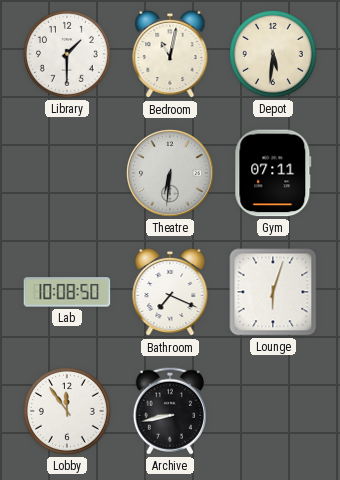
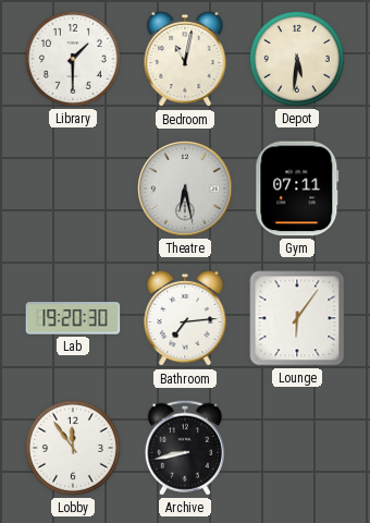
Theatre: 6:31 -> 6:28
Lab: 10:08 -> 19:20
Bathroom: 7:19 -> 7:14
Lounge: 6:03 -> 6:06
